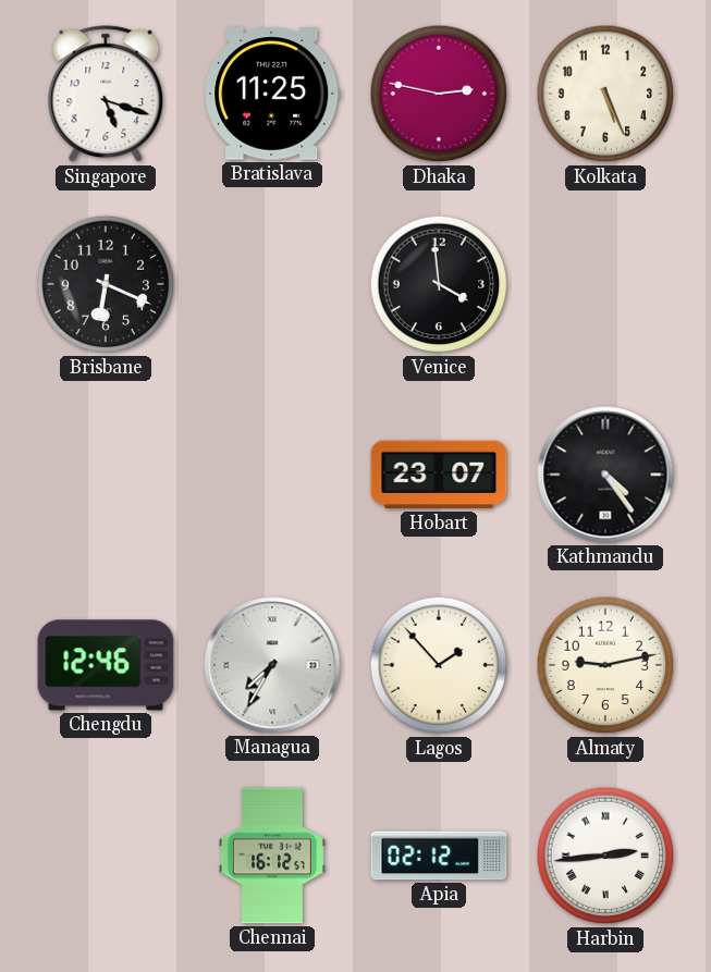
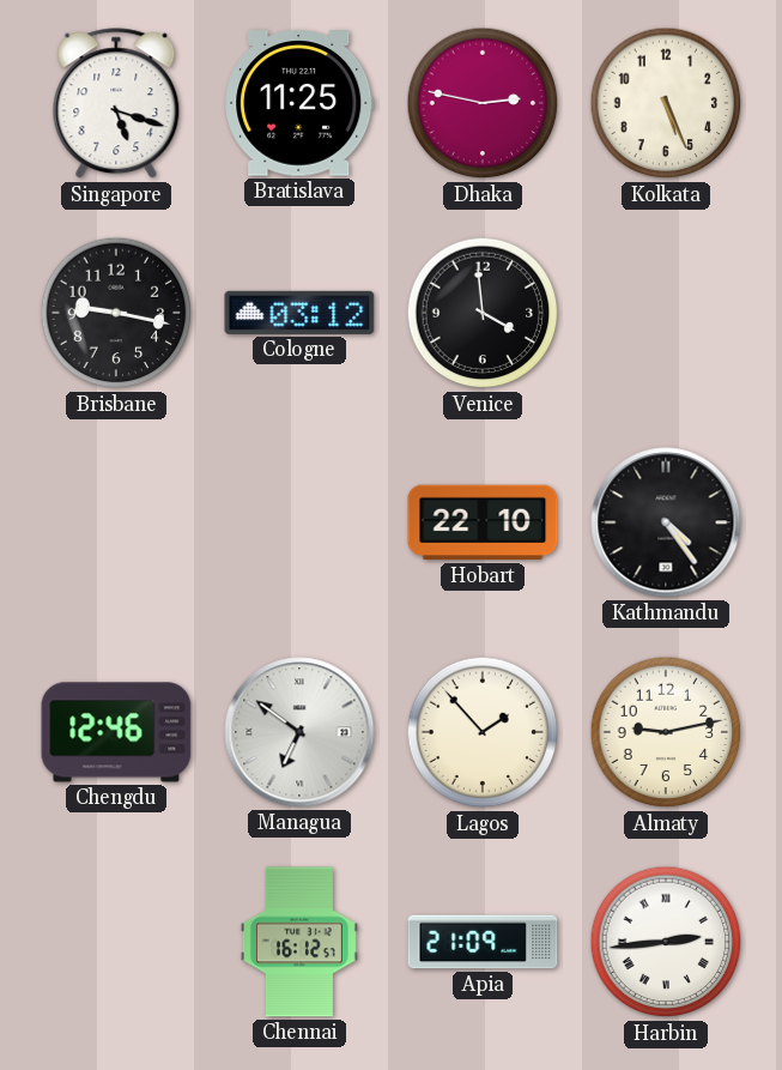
Brisbane: 6:19 -> 9:17
Cologne: none -> 03:12
Hobart: 23:07 -> 22:10
Managua: 7:35 -> 6:51
Apia: 02:12 -> 21:09
